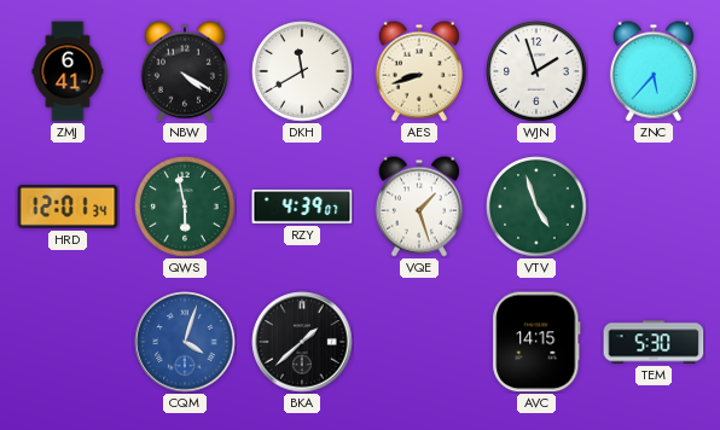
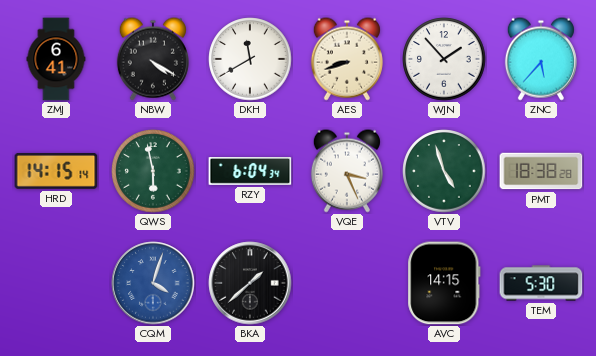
WJN: 1:57 -> 1:53
HRD: 12:01 -> 14:15
RZY: 4:39 -> 6:04
VQE: 1:27 -> 3:26
PMT: none -> 18:38
